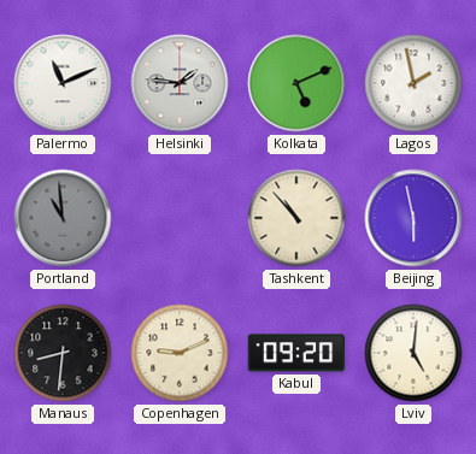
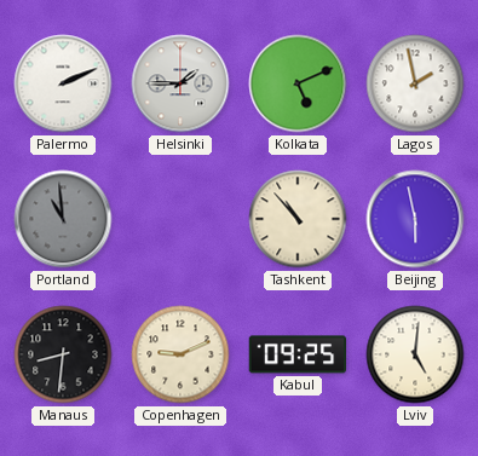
Palermo: 11:11 -> 2:11
Helsinki: 1:46 -> 1:45
Kabul: 09:20 -> 09:25
